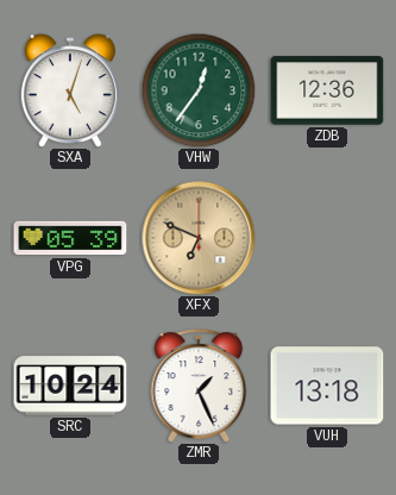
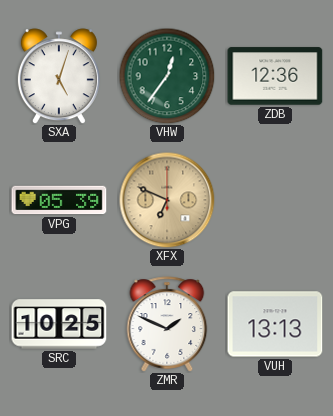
SRC: 10:24 -> 10:25
ZMR: 1:26 -> 1:49
VUH: 13:18 -> 13:13
